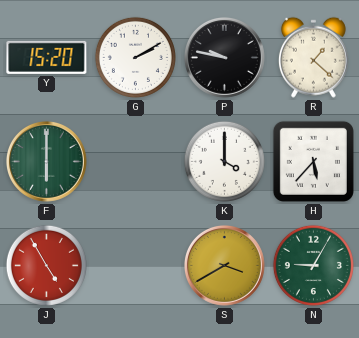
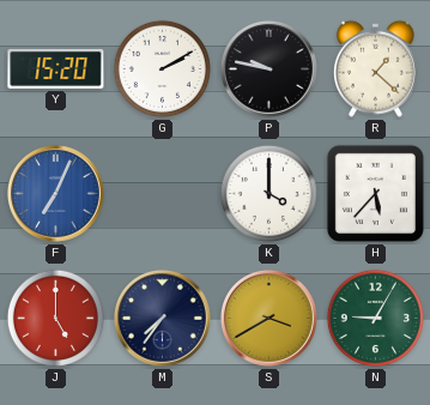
F: 6:00 -> 7:04
F dial: green -> blue
J: 4:55 -> 5:00
M: none -> 7:36
